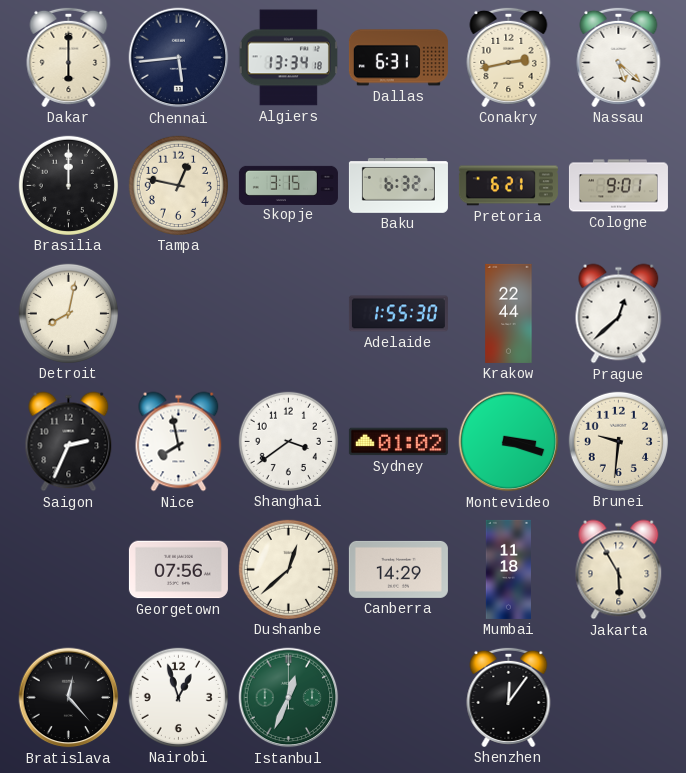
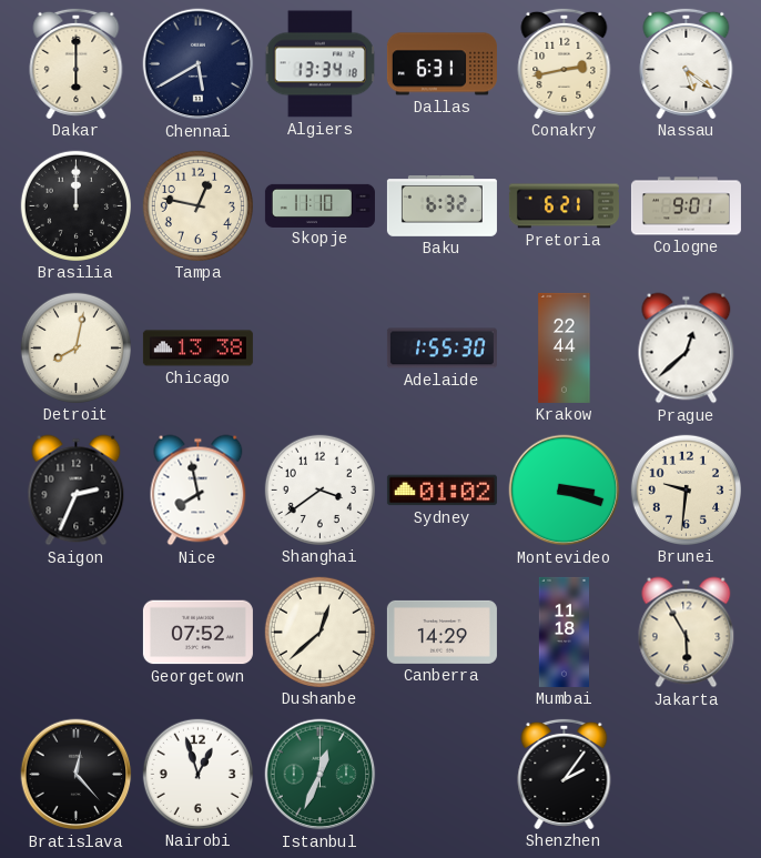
Chennai: 5:44 -> 5:40
Nassau: 5:22 -> 5:21
Skopje: 3:15 -> 11:10
Chicago: none -> 13:38
Georgetown: 07:56 -> 07:52
Shenzhen: 12:06 -> 2:06
